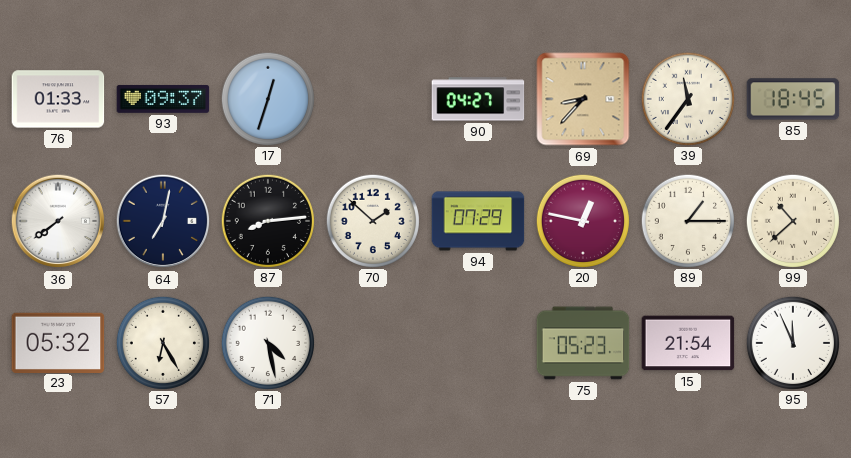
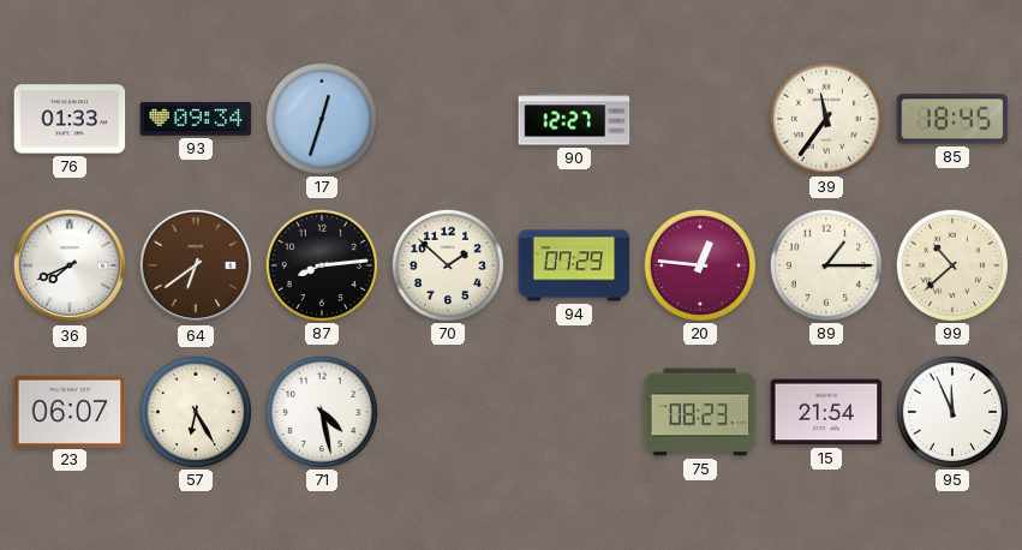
93: 09:37 -> 09:34
90: 04:27 -> 12:27
69: 8:37 -> none
36: 7:39 -> 7:41
64: 7:02 -> 6:39
64 dial: navy -> brown
20: 12:47 -> 12:46
23: 05:32 -> 06:07
75: 05:23 -> 08:23
